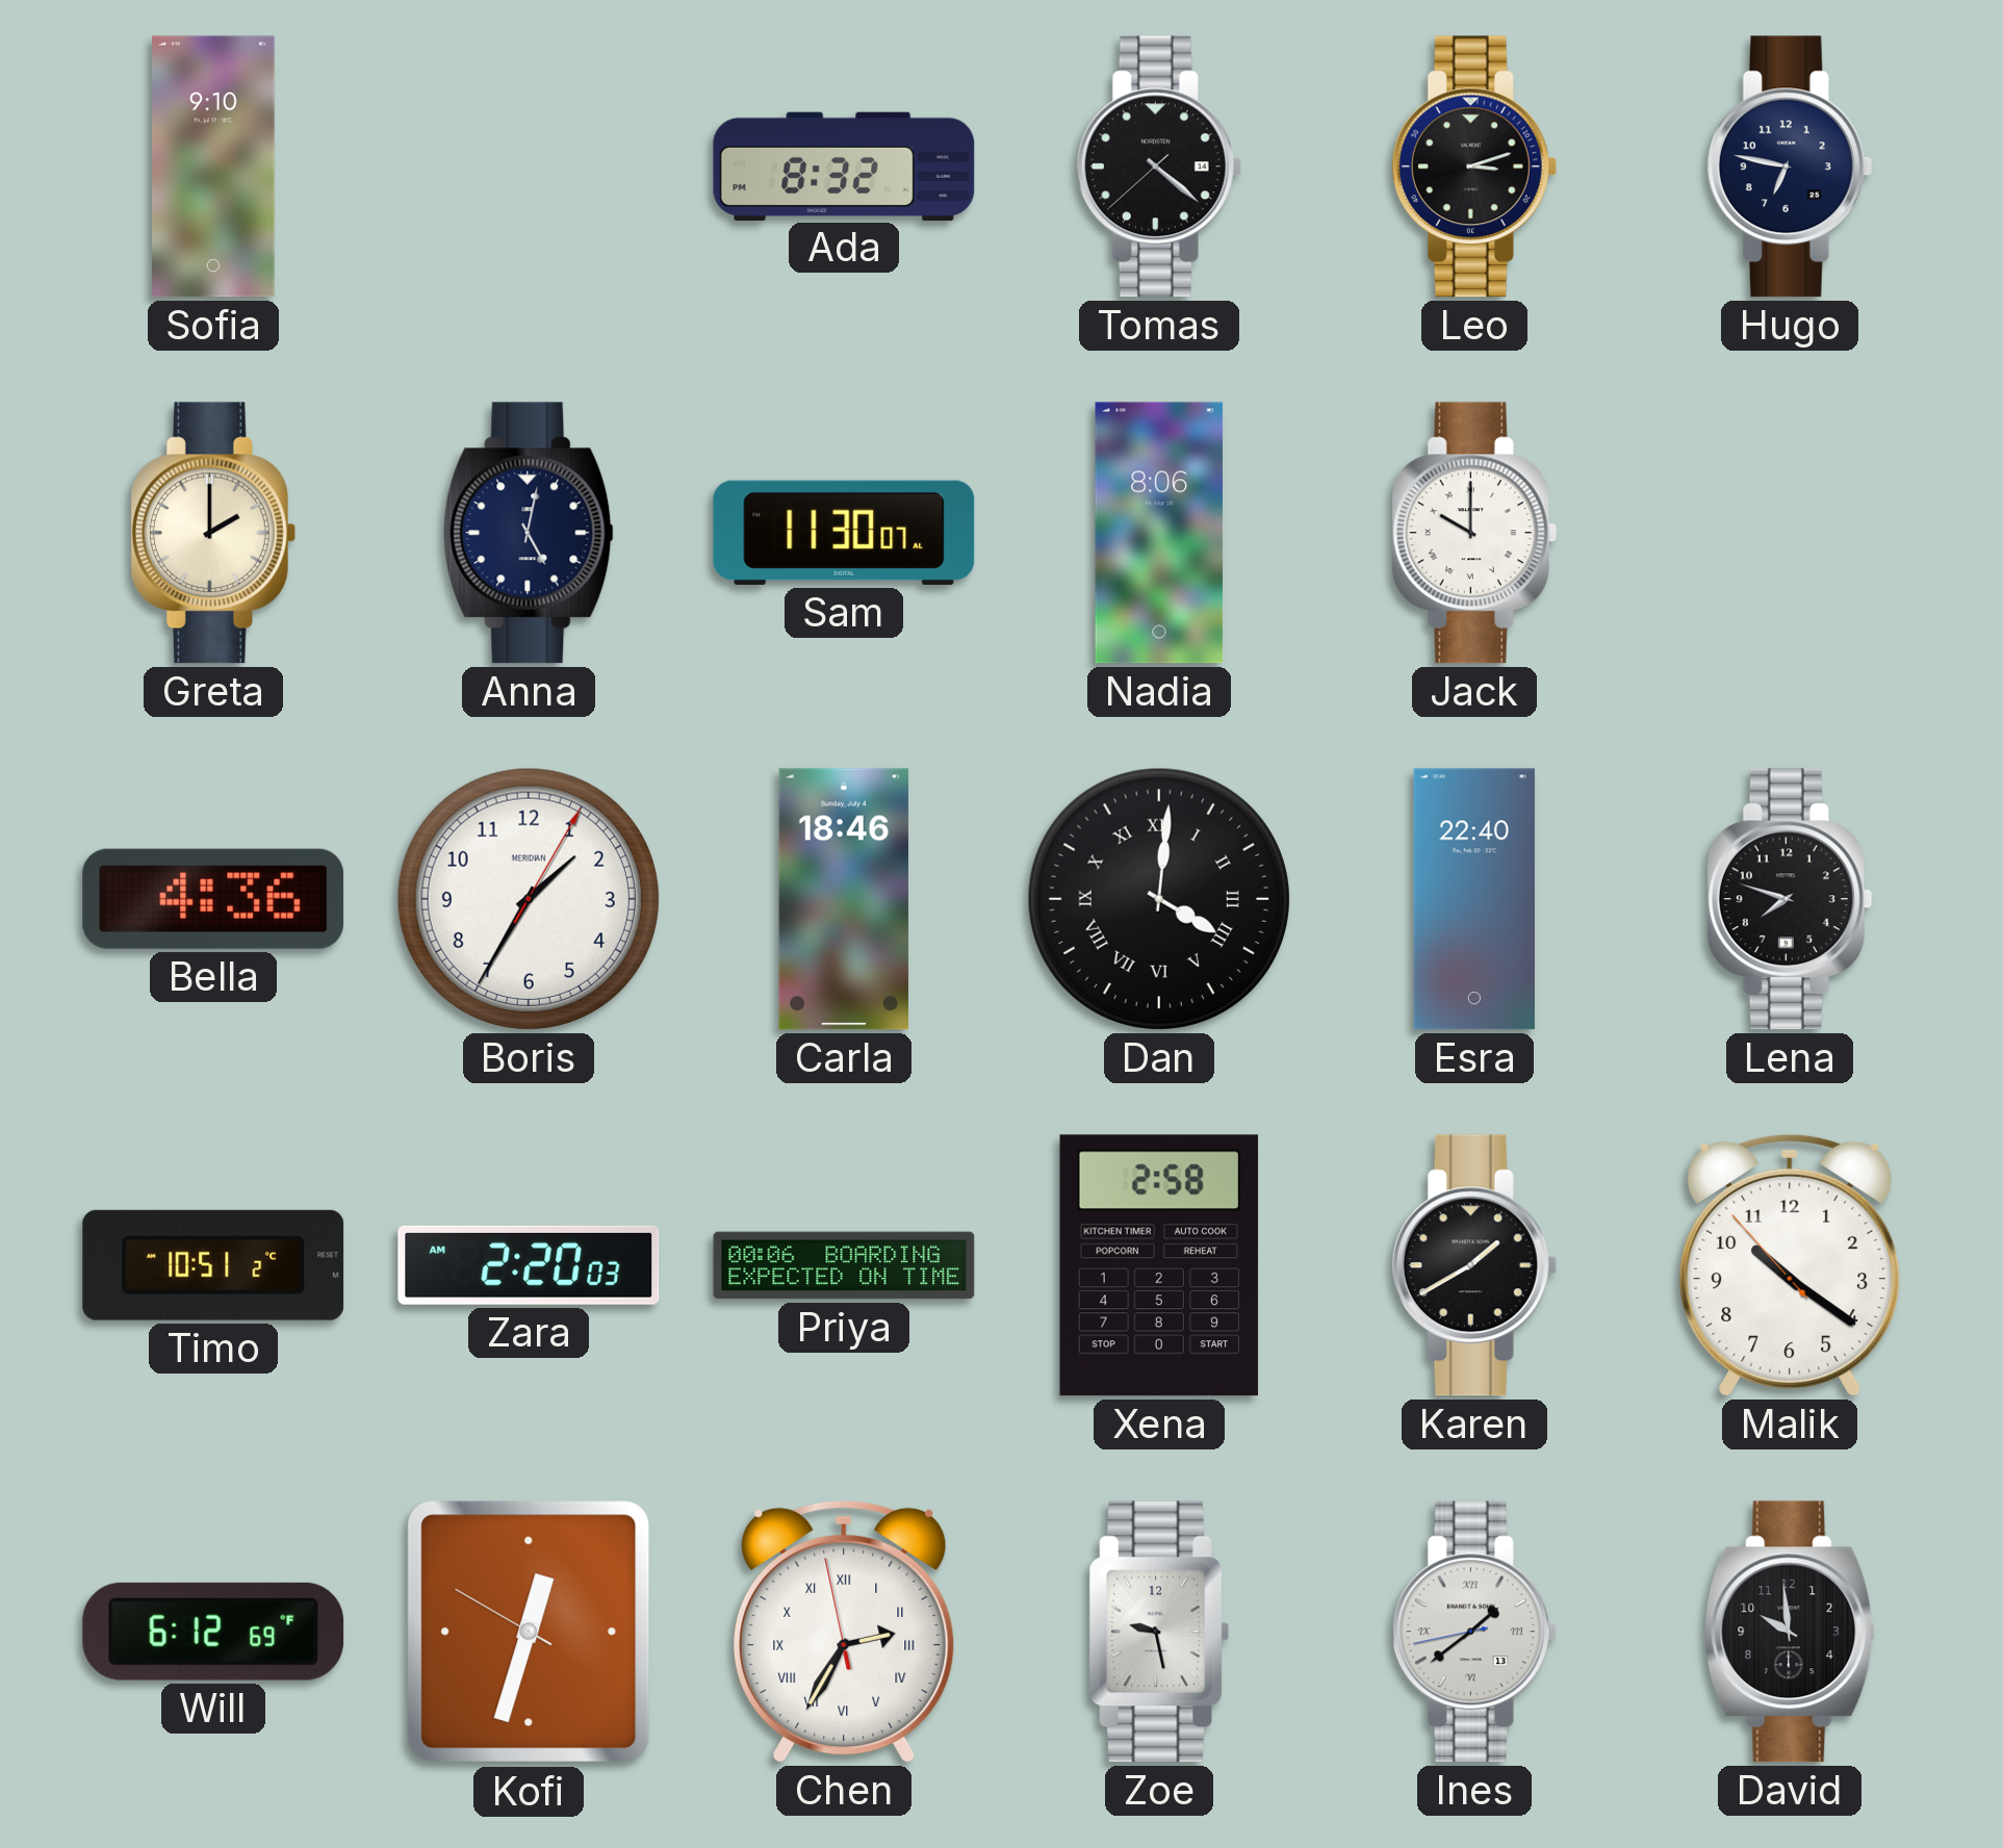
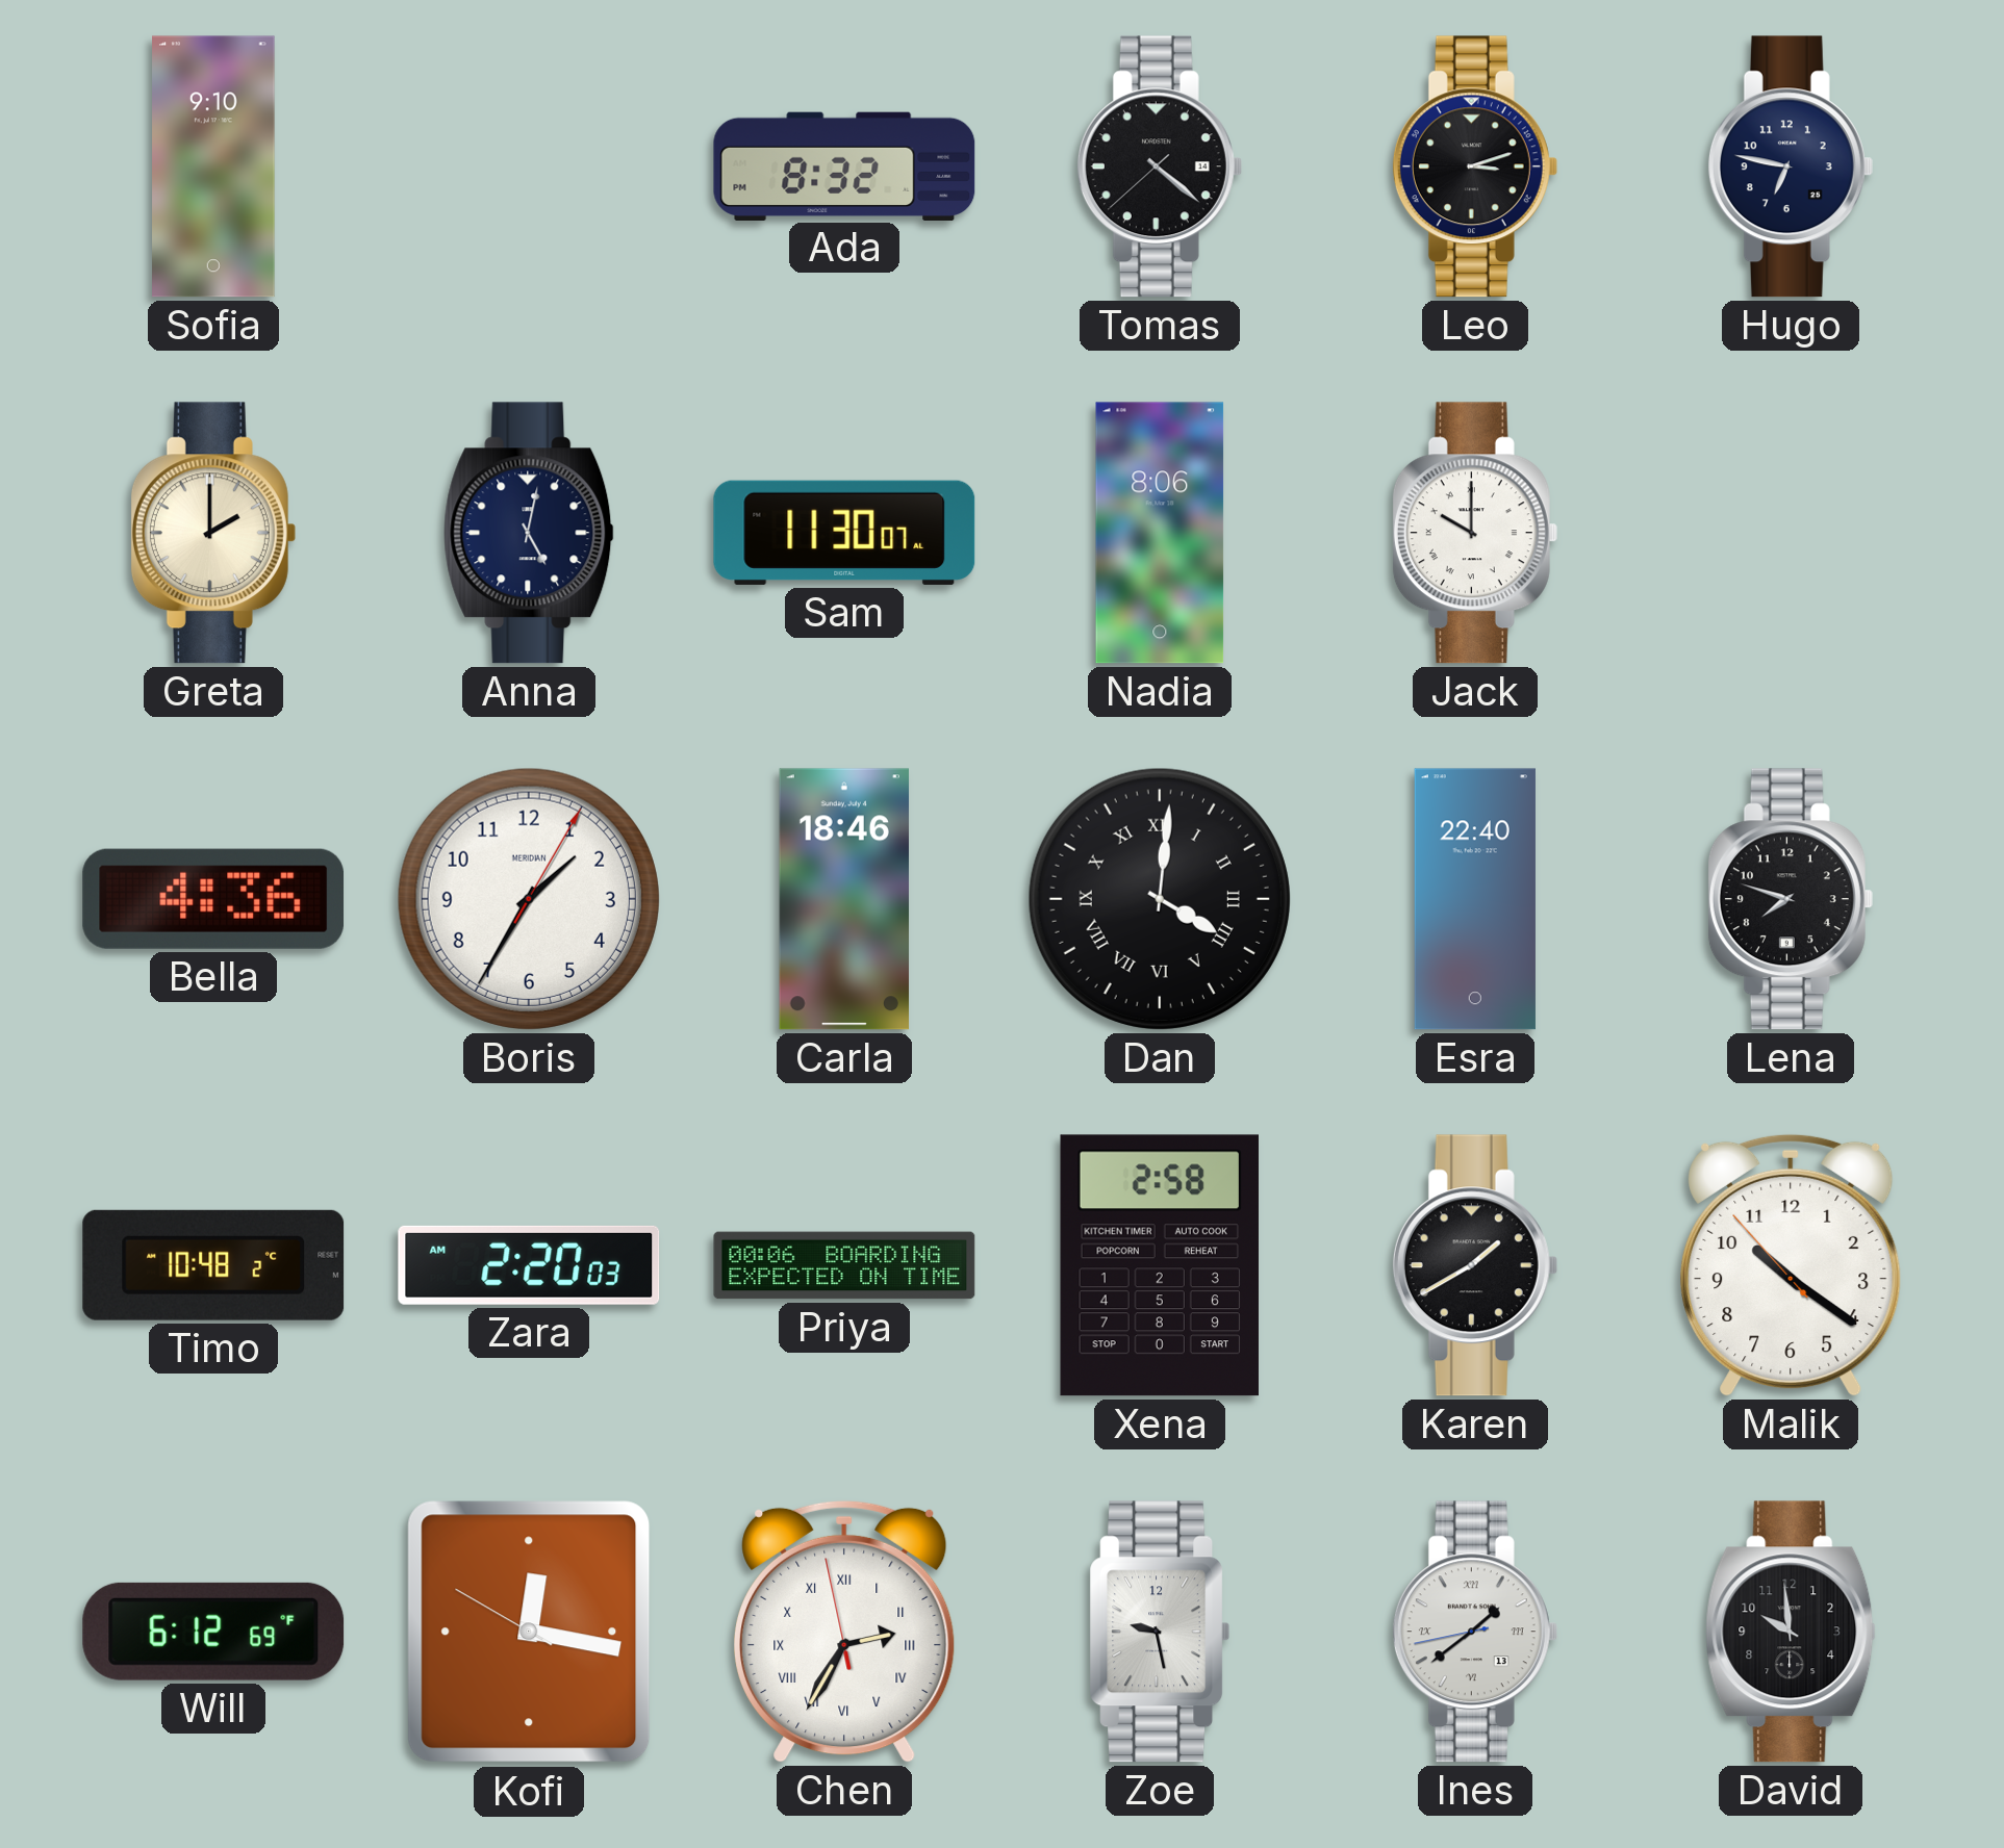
Timo: 10:51 -> 10:48
Kofi: 12:32 -> 12:16
